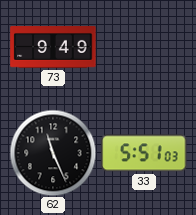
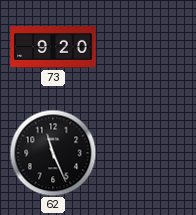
73: 9:49 -> 9:20
33: 5:51 -> none
